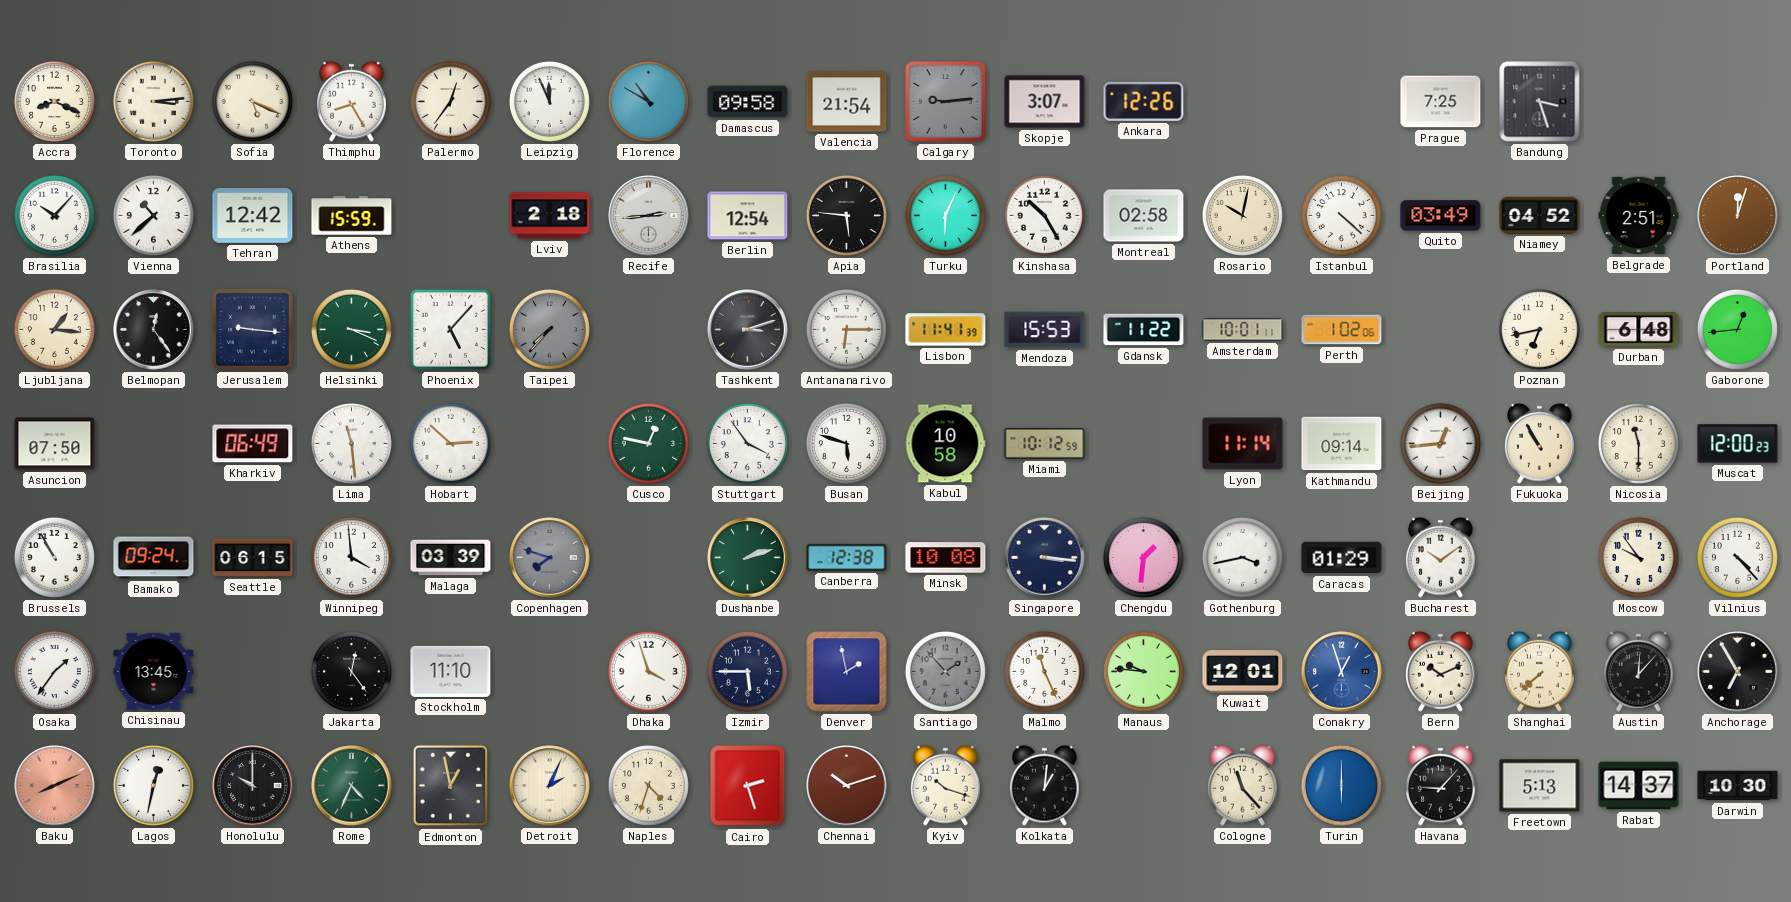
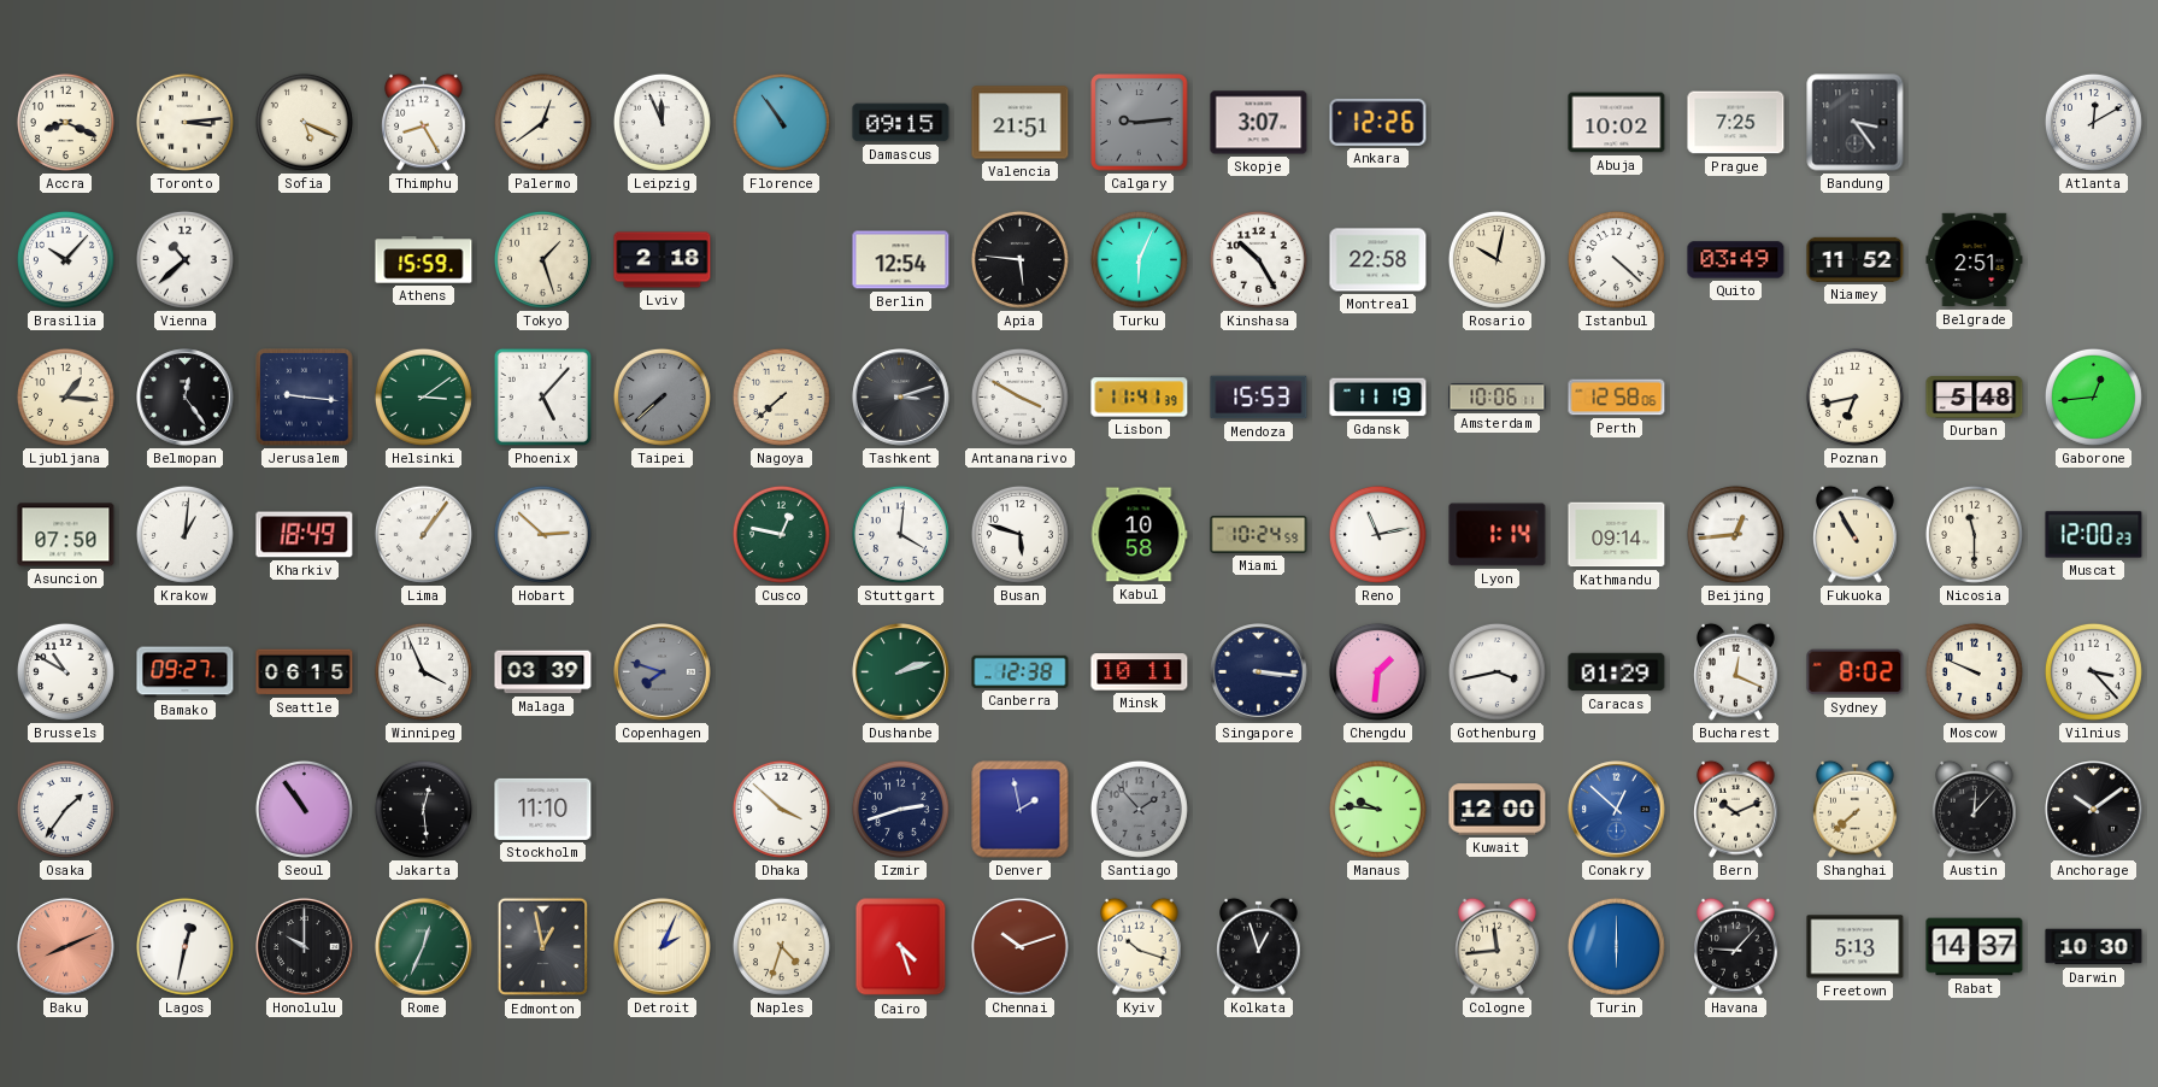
Palermo: 12:36 -> 12:39
Florence: 10:50 -> 10:54
Damascus: 09:58 -> 09:15
Valencia: 21:54 -> 21:51
Abuja: none -> 10:02
Bandung: 3:27 -> 3:24
Atlanta: none -> 12:10
Tehran: 12:42 -> none
Tokyo: none -> 1:27
Recife: 2:44 -> none
Montreal: 02:58 -> 22:58
Niamey: 04:52 -> 11:52
Portland: 12:03 -> none
Helsinki: 3:19 -> 3:09
Taipei: 7:37 -> 7:38
Nagoya: none -> 7:38
Antananarivo: 6:15 -> 3:50
Gdansk: 11:22 -> 11:19
Amsterdam: 10:01 -> 10:06
Perth: 1:02 -> 12:58
Durban: 6:48 -> 5:48
Krakow: none -> 1:01
Kharkiv: 06:49 -> 18:49
Lima: 11:29 -> 1:06
Stuttgart: 3:54 -> 4:01
Miami: 10:12 -> 10:24
Reno: none -> 11:13
Lyon: 11:14 -> 1:14
Brussels: 10:55 -> 10:50
Bamako: 09:24 -> 09:27
Winnipeg: 3:59 -> 3:56
Minsk: 10:08 -> 10:11
Bucharest: 10:09 -> 12:19
Sydney: none -> 8:02
Moscow: 9:54 -> 9:49
Vilnius: 4:23 -> 3:23
Chisinau: 13:45 -> none
Seoul: none -> 10:54
Jakarta: 12:24 -> 12:29
Dhaka: 3:57 -> 3:52
Izmir: 5:45 -> 2:42
Malmo: 11:26 -> none
Kuwait: 12:01 -> 12:00
Conakry: 12:57 -> 12:52
Anchorage: 6:55 -> 10:09
Rome: 4:34 -> 12:34
Cairo: 2:27 -> 4:27
Kolkata: 1:01 -> 12:57
Cologne: 11:23 -> 11:44
